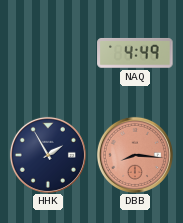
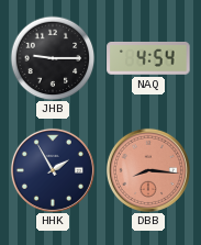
JHB: none -> 9:15
NAQ: 4:49 -> 4:54
